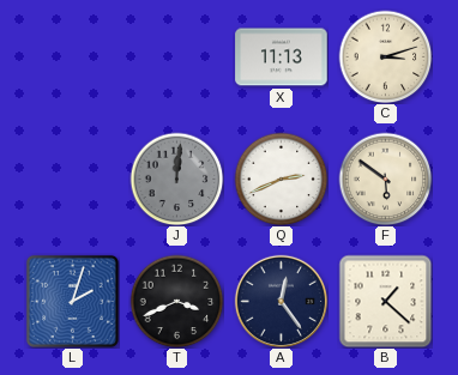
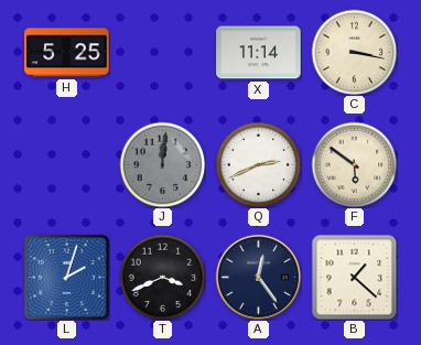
H: none -> 5:25
X: 11:13 -> 11:14
C: 3:12 -> 3:17
